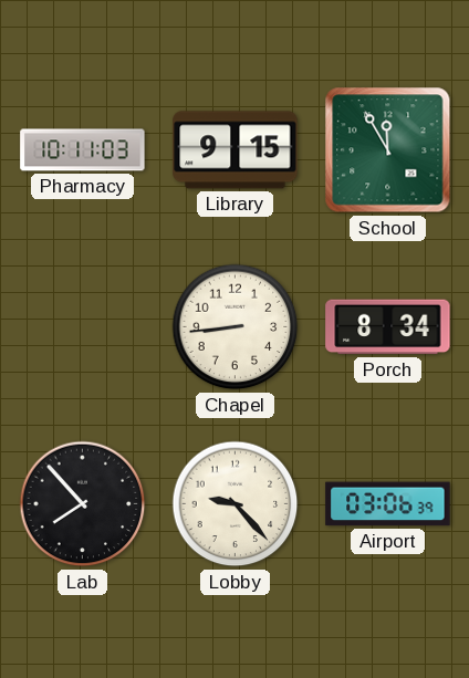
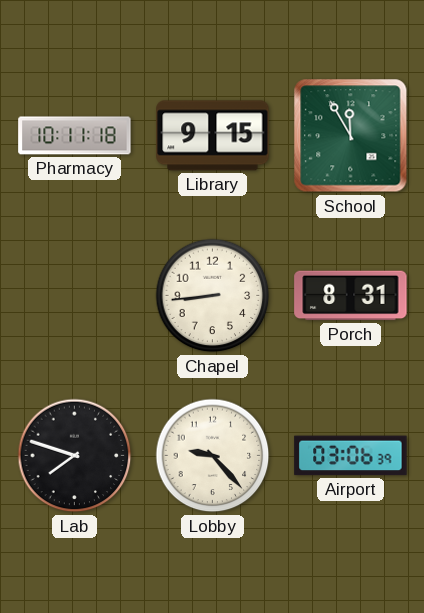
Pharmacy: 10:11:03 -> 10:11:18
Porch: 8:34 -> 8:31
Lab: 7:53 -> 7:48
